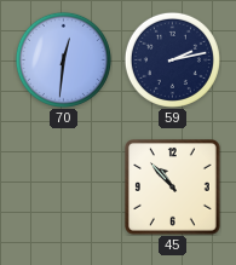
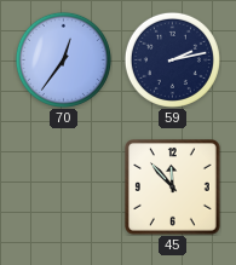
70: 12:31 -> 12:36
45: 10:53 -> 11:53
